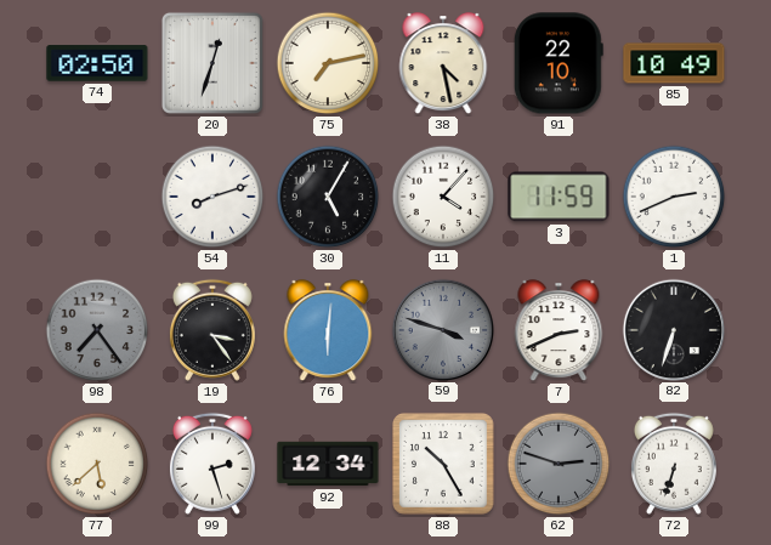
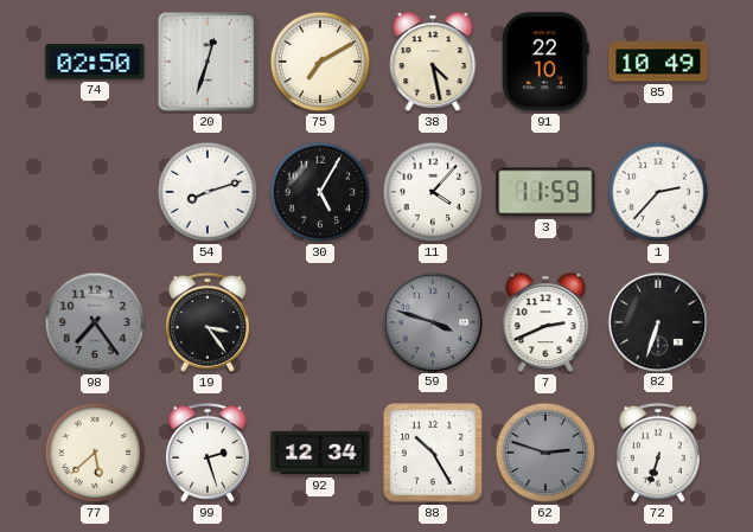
75: 7:13 -> 7:10
1: 2:41 -> 2:37
76: 6:01 -> none
